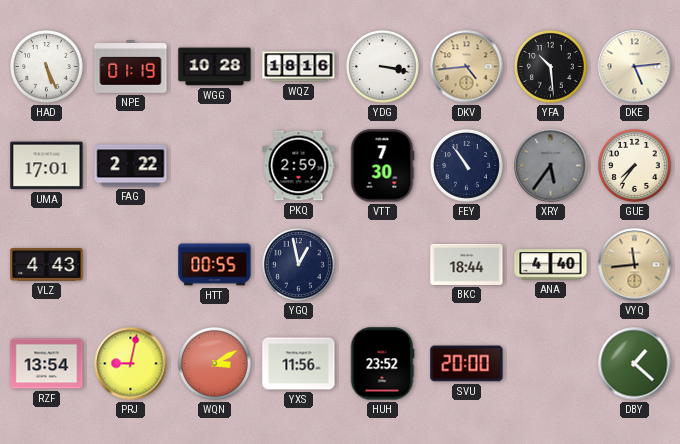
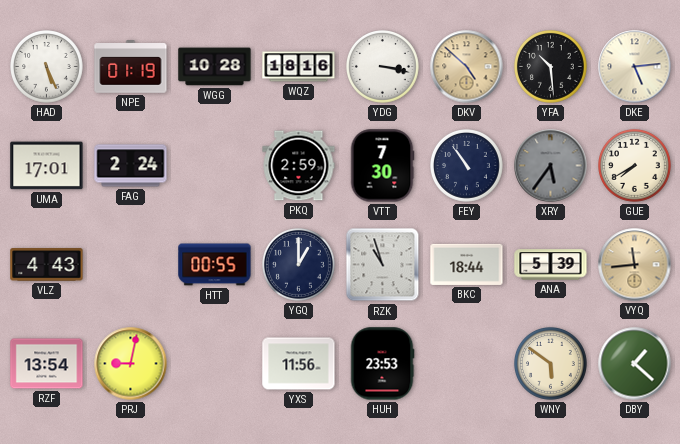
DKV: 4:44 -> 4:52
FAG: 2:22 -> 2:24
GUE: 7:36 -> 7:40
YGQ: 12:58 -> 1:00
RZK: none -> 10:57
ANA: 4:40 -> 5:39
WQN: 3:10 -> none
HUH: 23:52 -> 23:53
SVU: 20:00 -> none
WNY: none -> 5:51
